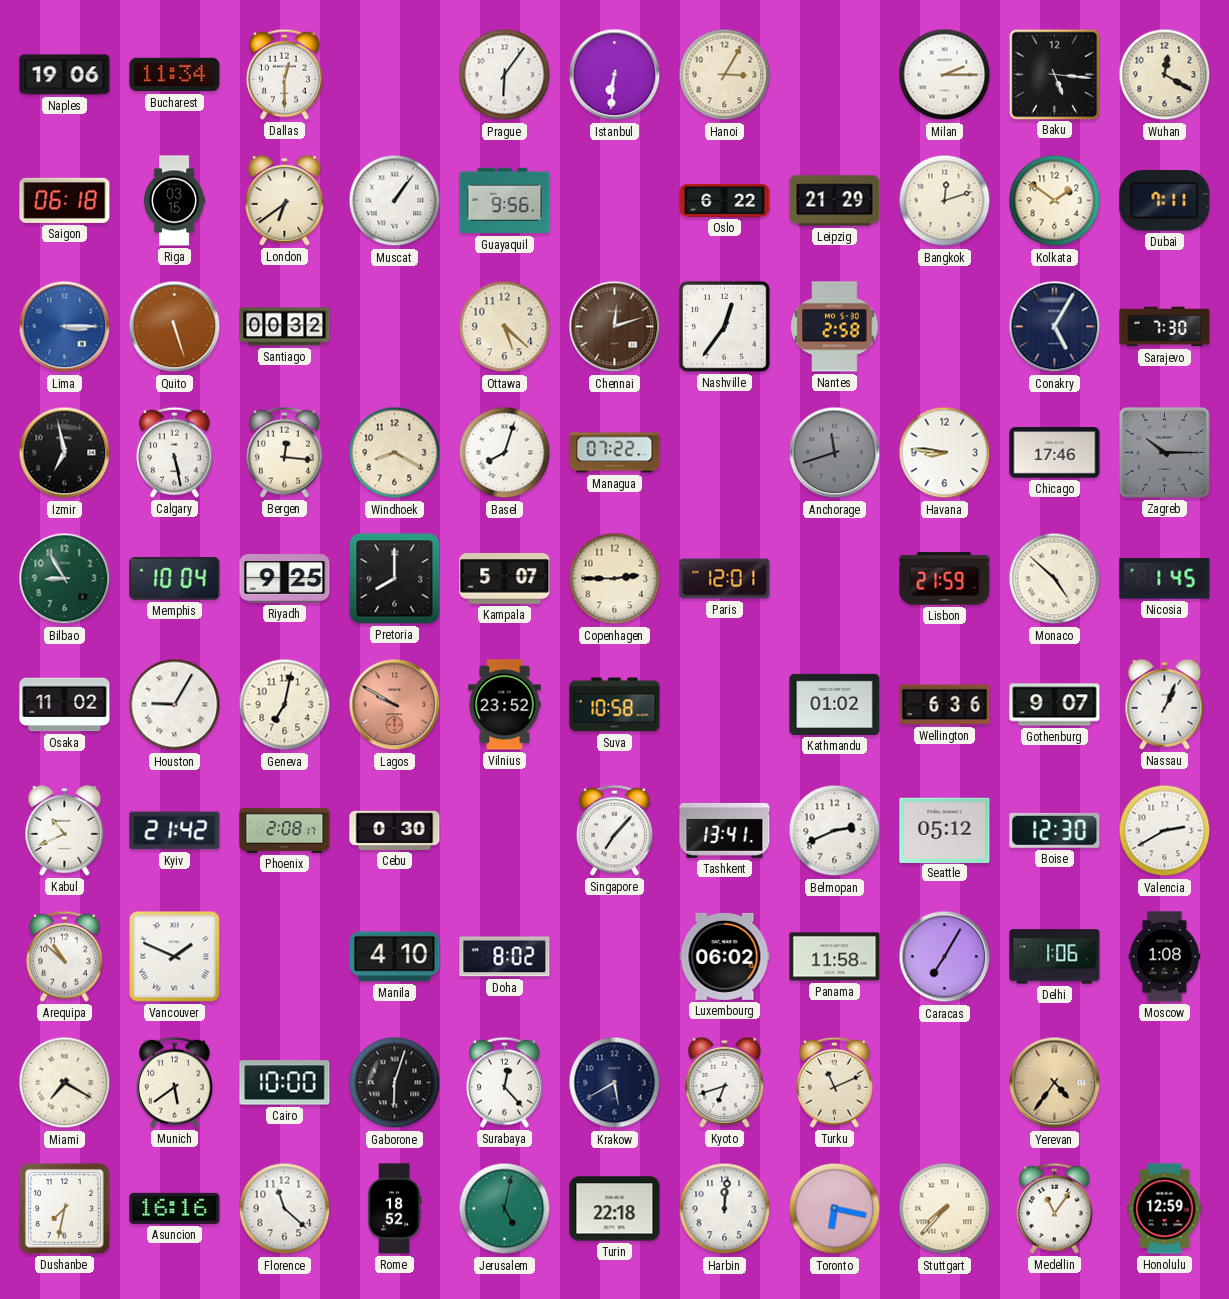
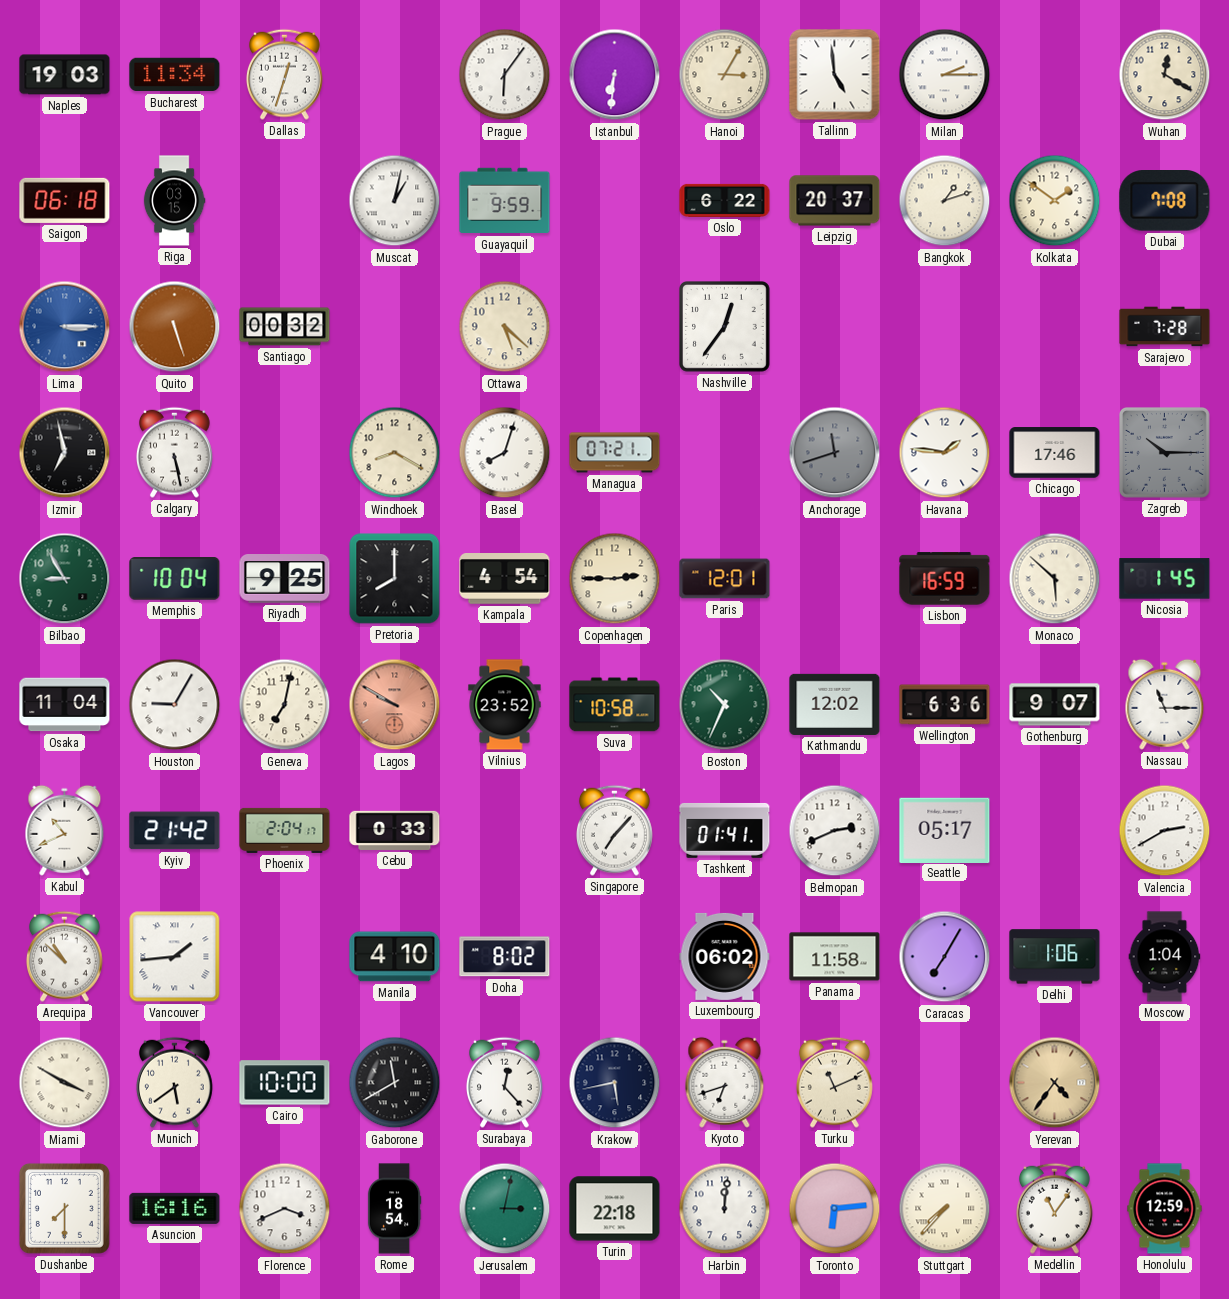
Naples: 19:06 -> 19:03
Dallas: 12:30 -> 12:33
Tallinn: none -> 4:59
Baku: 5:16 -> none
London: 6:39 -> none
Muscat: 1:06 -> 1:02
Guayaquil: 9:56 -> 9:59
Leipzig: 21:29 -> 20:37
Bangkok: 12:12 -> 1:12
Dubai: 7:11 -> 7:08
Chennai: 12:12 -> none
Nantes: 2:58 -> none
Conakry: 5:05 -> none
Sarajevo: 7:30 -> 7:28
Bergen: 12:16 -> none
Managua: 07:22 -> 07:21
Havana: 8:46 -> 1:46
Kampala: 5:07 -> 4:54
Lisbon: 21:59 -> 16:59
Monaco: 4:52 -> 5:52
Osaka: 11:02 -> 11:04
Boston: none -> 10:34
Kathmandu: 01:02 -> 12:02
Nassau: 1:04 -> 11:15
Phoenix: 2:08 -> 2:04
Cebu: 0:30 -> 0:33
Tashkent: 13:41 -> 01:41
Seattle: 05:12 -> 05:17
Boise: 12:30 -> none
Vancouver: 1:49 -> 1:44
Moscow: 1:08 -> 1:04
Miami: 7:20 -> 3:50
Gaborone: 6:03 -> 11:40
Krakow: 5:40 -> 5:43
Dushanbe: 7:32 -> 7:30
Florence: 11:22 -> 3:41
Rome: 18:52 -> 18:54
Jerusalem: 5:02 -> 3:02
Toronto: 6:17 -> 6:14
